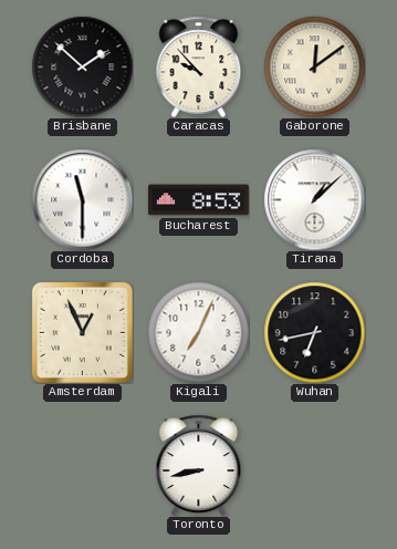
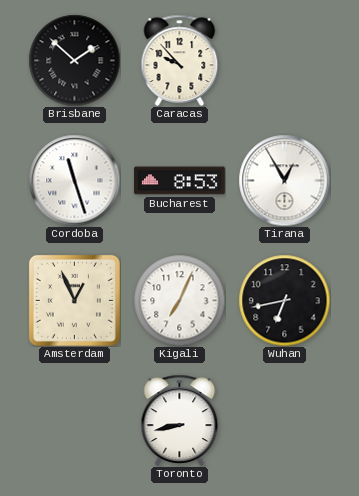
Gaborone: 12:09 -> none
Cordoba: 11:30 -> 11:27
Tirana: 1:08 -> 12:55
